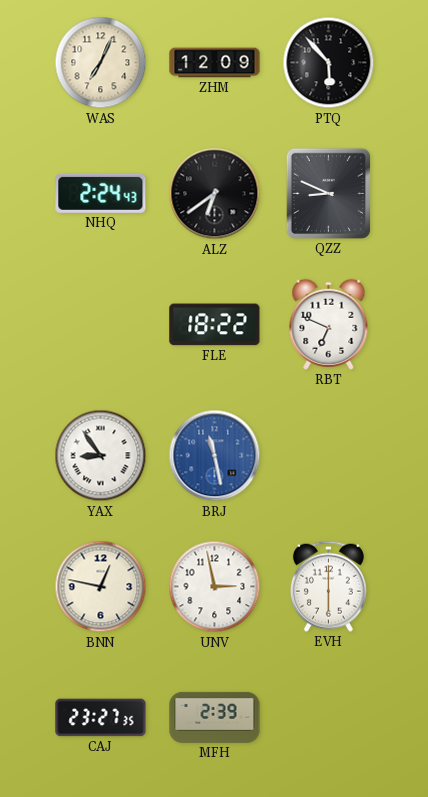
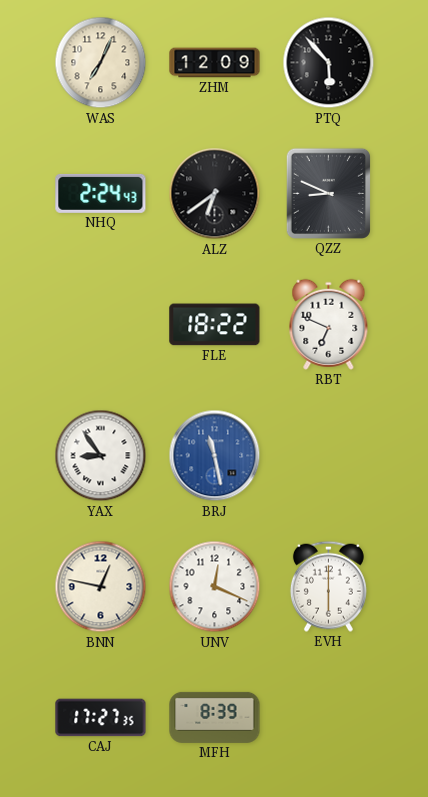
UNV: 2:58 -> 12:19
CAJ: 23:27 -> 17:27
MFH: 2:39 -> 8:39
